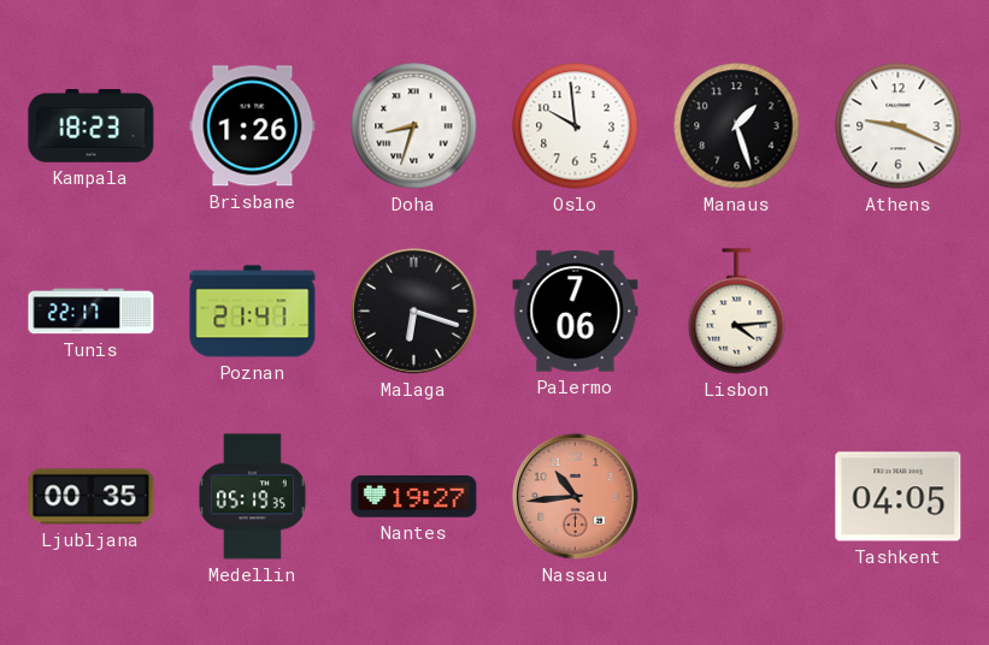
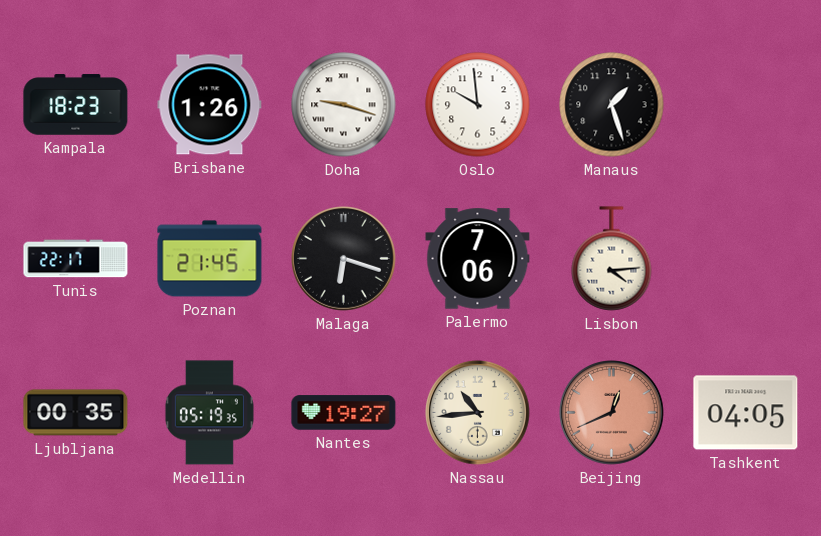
Doha: 8:33 -> 9:18
Athens: 9:19 -> none
Poznan: 21:41 -> 21:45
Nassau dial: salmon -> cream
Beijing: none -> 12:41
